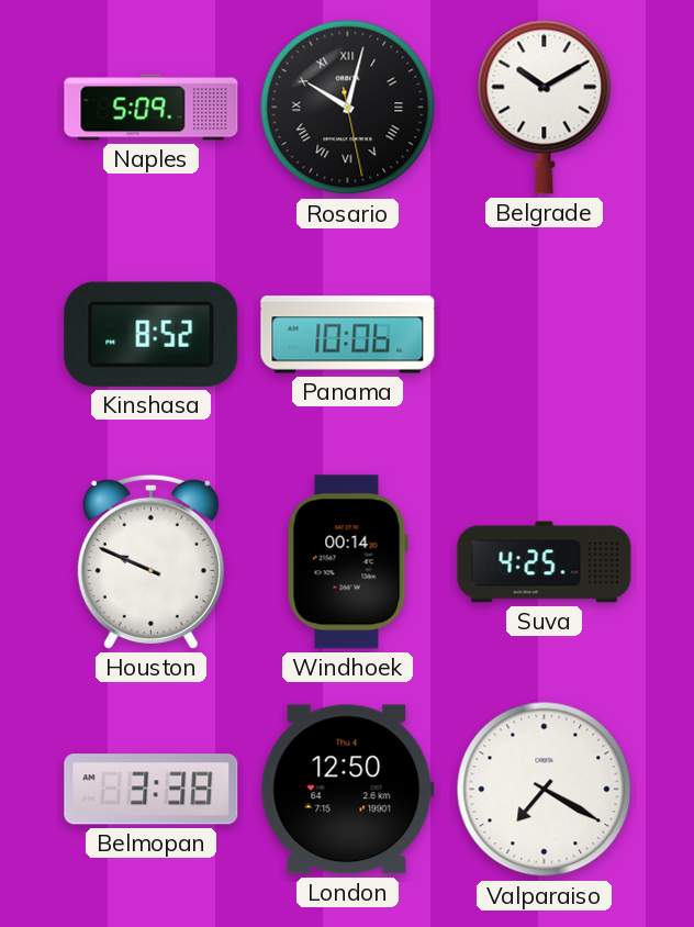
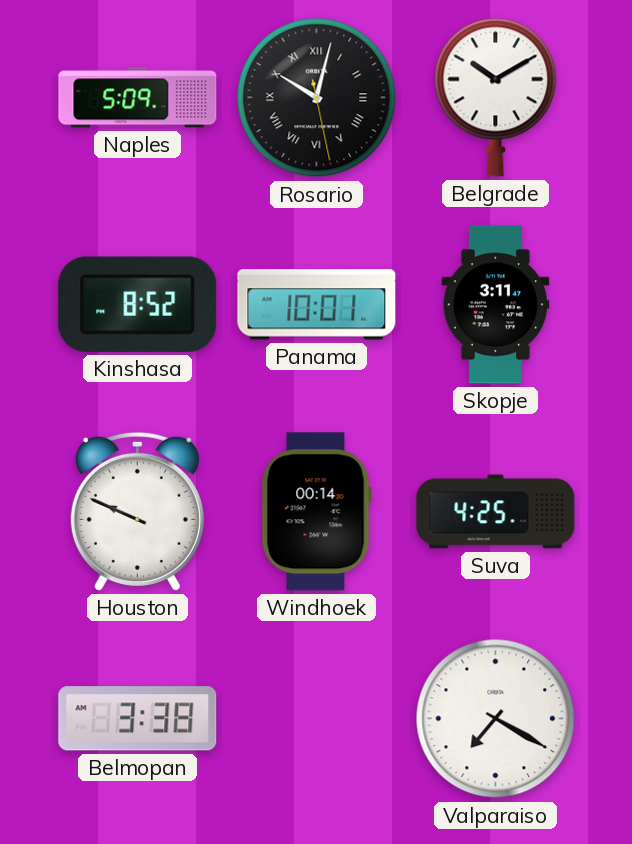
Panama: 10:06 -> 10:01
Skopje: none -> 3:11
London: 12:50 -> none
